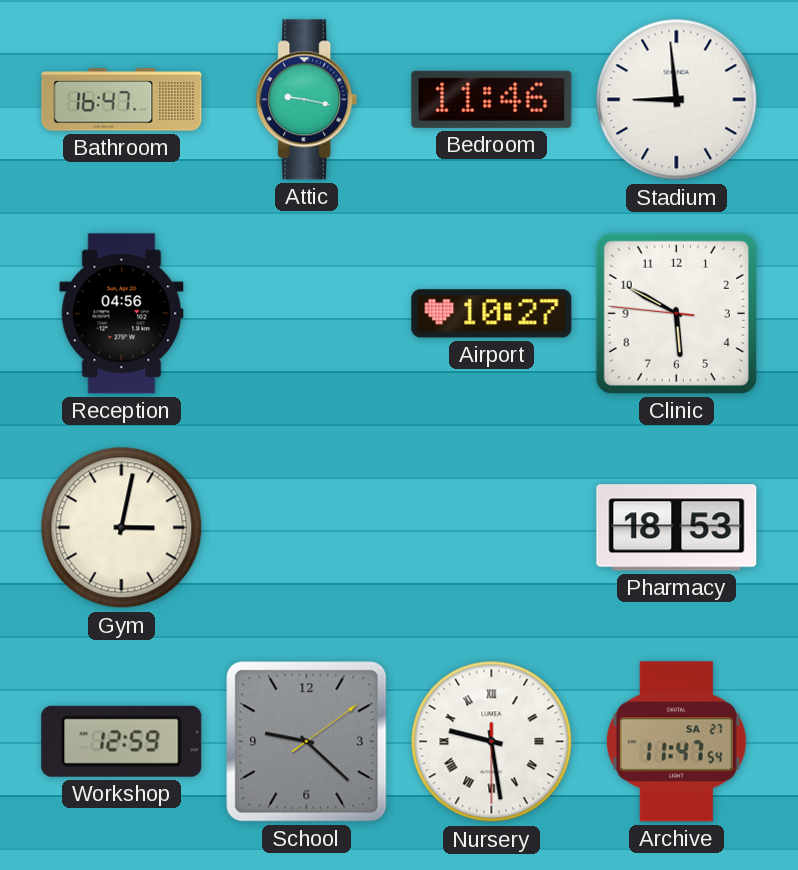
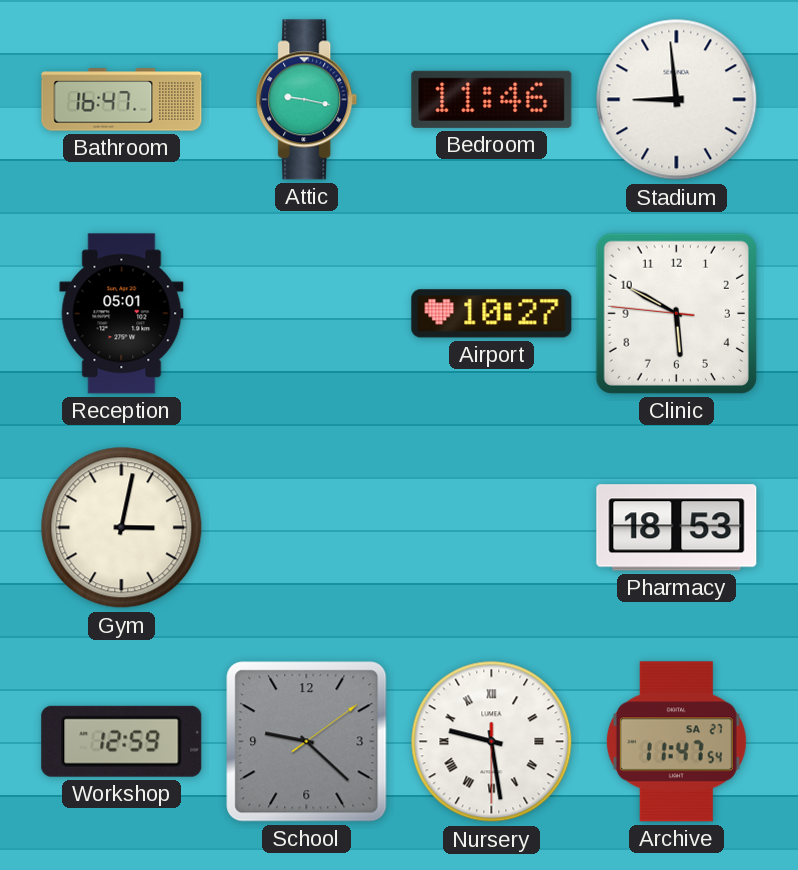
Reception: 04:56 -> 05:01
